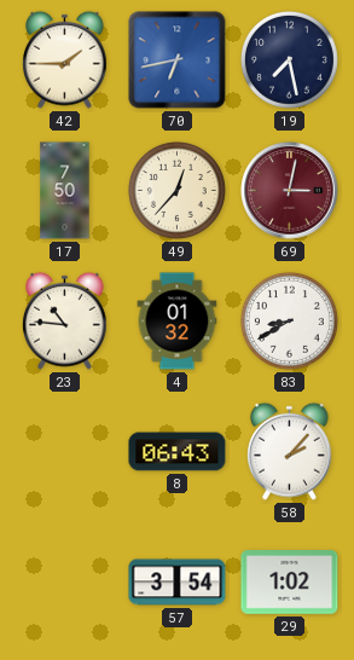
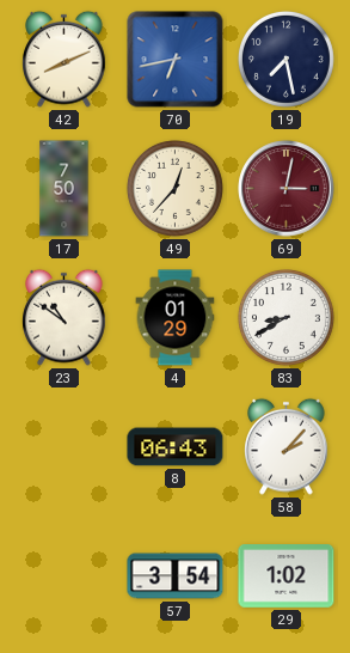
42: 1:45 -> 8:11
23: 10:46 -> 10:51
4: 01:32 -> 01:29
